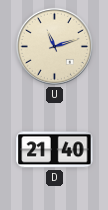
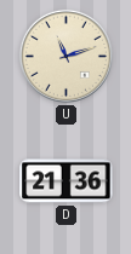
D: 21:40 -> 21:36
